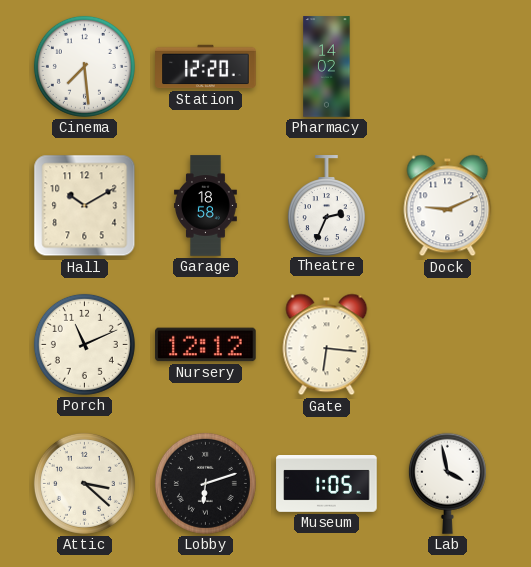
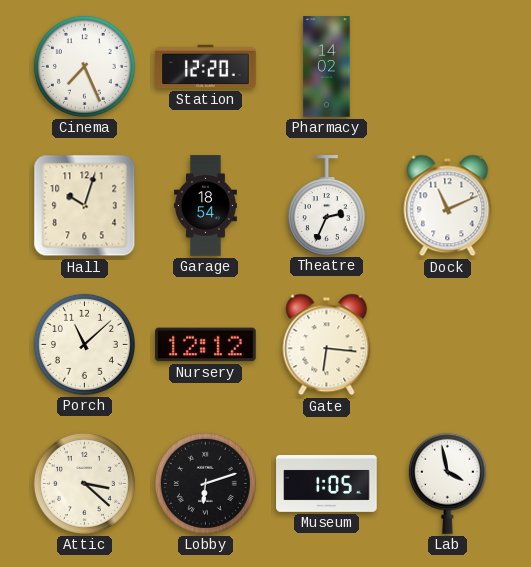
Cinema: 7:29 -> 7:26
Hall: 10:10 -> 10:03
Garage: 18:58 -> 18:54
Dock: 9:11 -> 11:11
Porch: 11:11 -> 11:08
